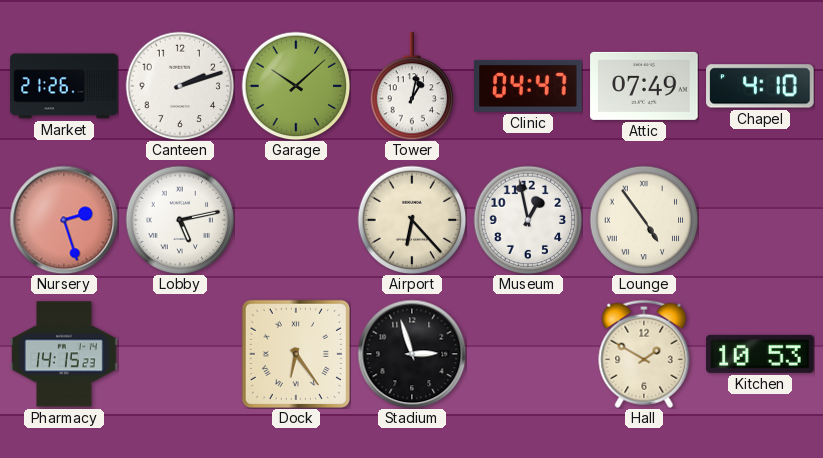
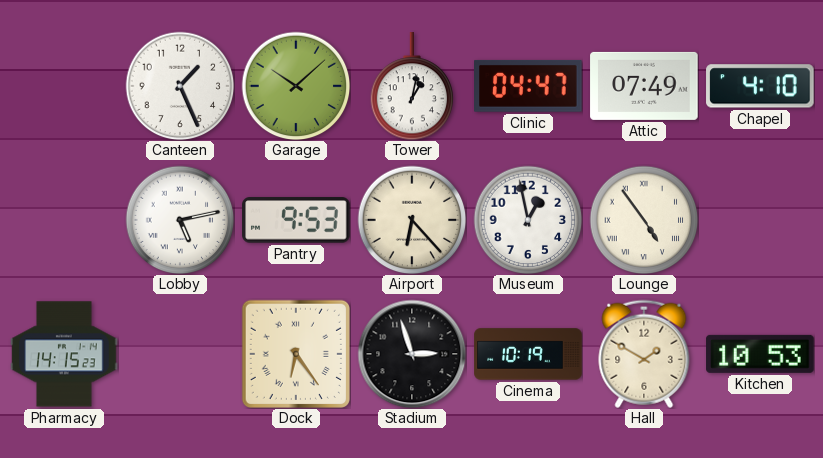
Market: 21:26 -> none
Canteen: 2:12 -> 1:26
Nursery: 2:27 -> none
Pantry: none -> 9:53
Cinema: none -> 10:19
